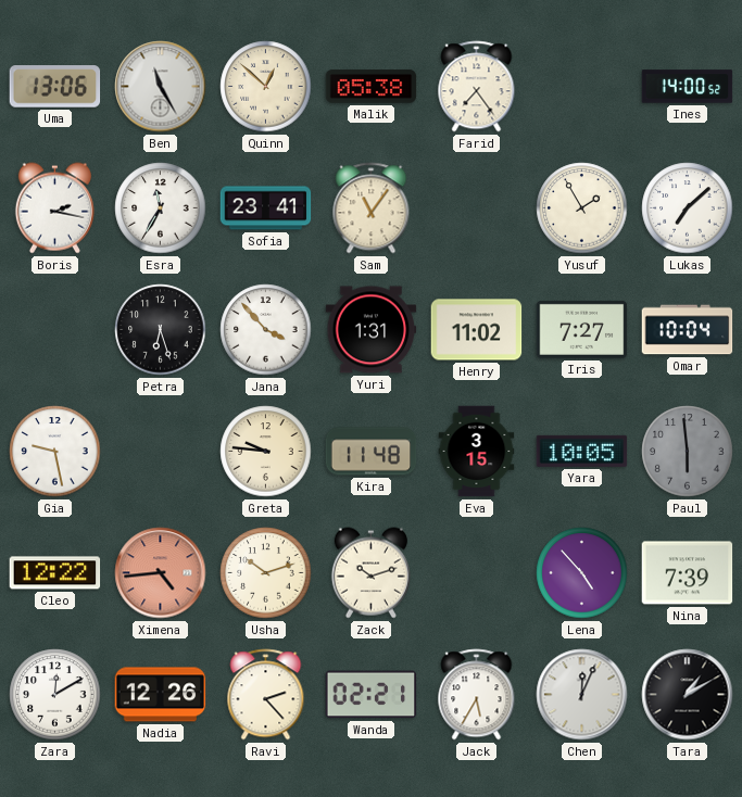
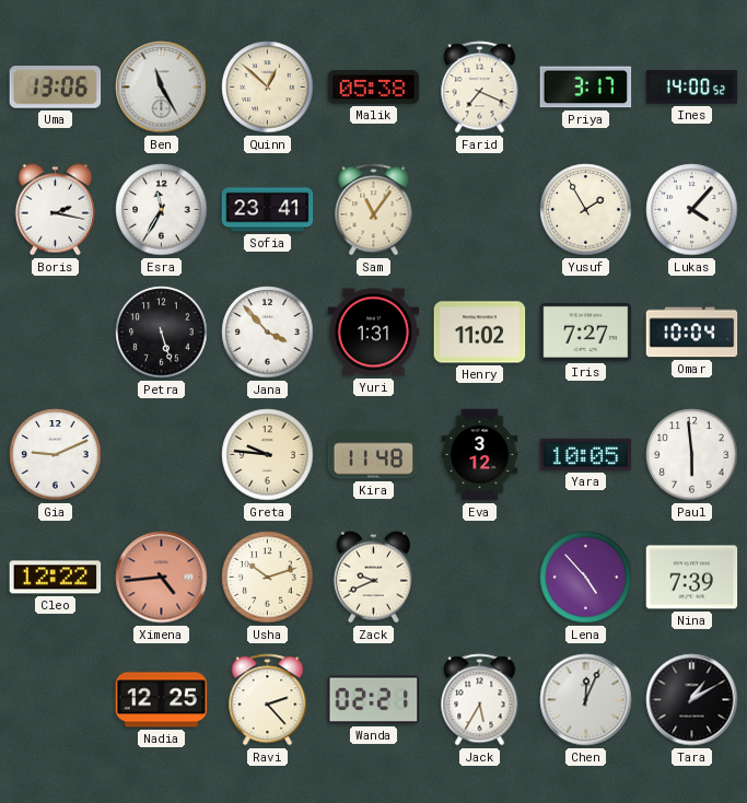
Farid: 7:24 -> 7:19
Priya: none -> 3:17
Lukas: 7:08 -> 4:07
Petra: 6:27 -> 5:27
Gia: 9:28 -> 9:11
Eva: 3:15 -> 3:12
Paul dial: grey -> white
Zack: 10:12 -> 9:41
Zara: 12:10 -> none
Nadia: 12:26 -> 12:25
